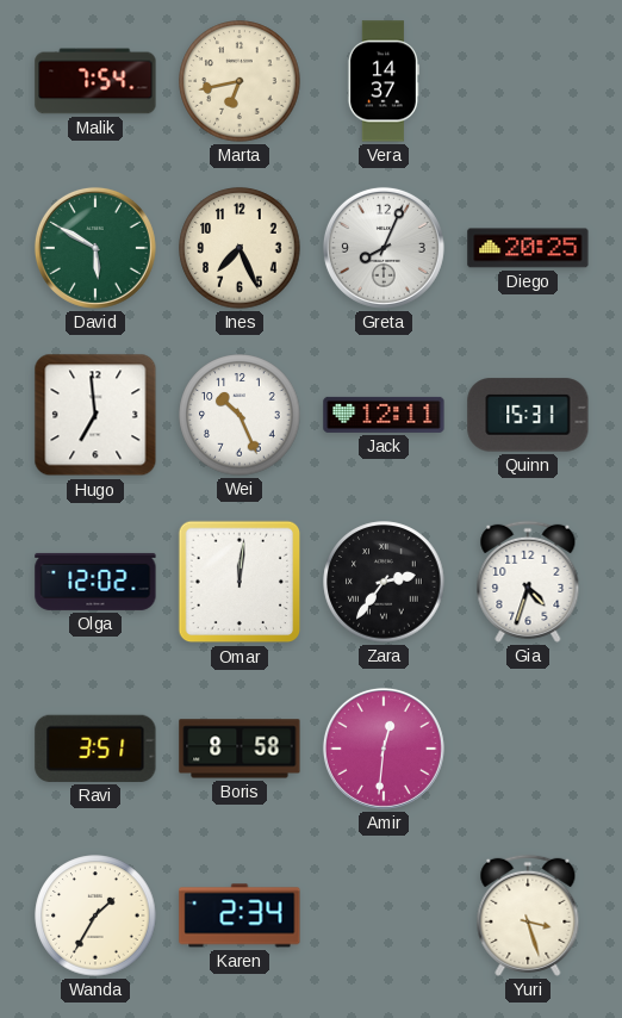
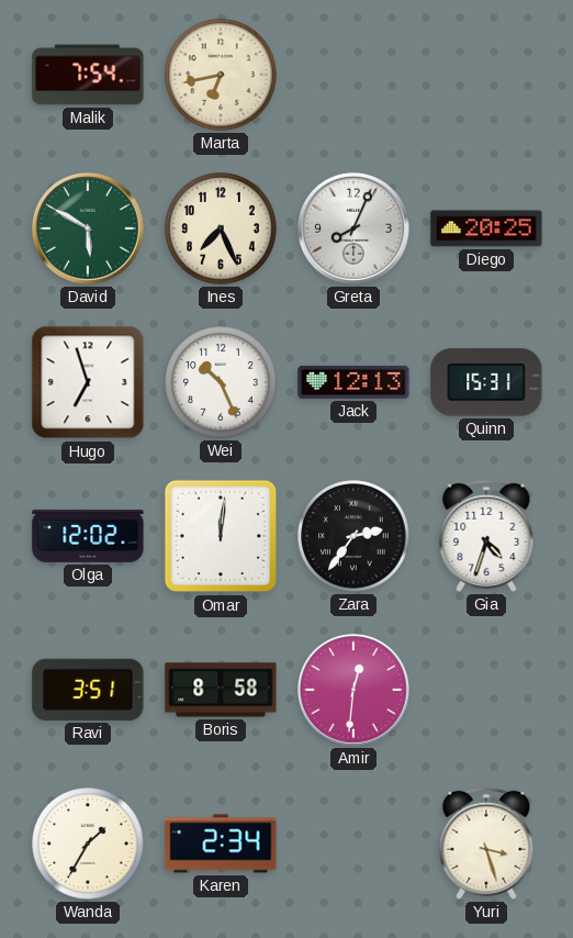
Vera: 14:37 -> none
Hugo: 6:59 -> 6:57
Jack: 12:11 -> 12:13
